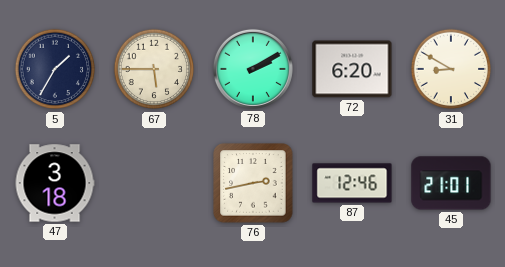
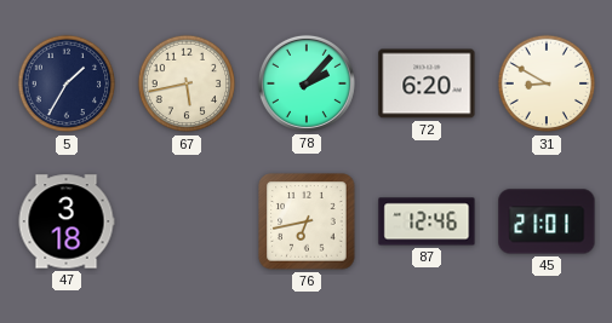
67: 5:45 -> 5:43
78: 2:10 -> 2:07
76: 2:43 -> 6:43
